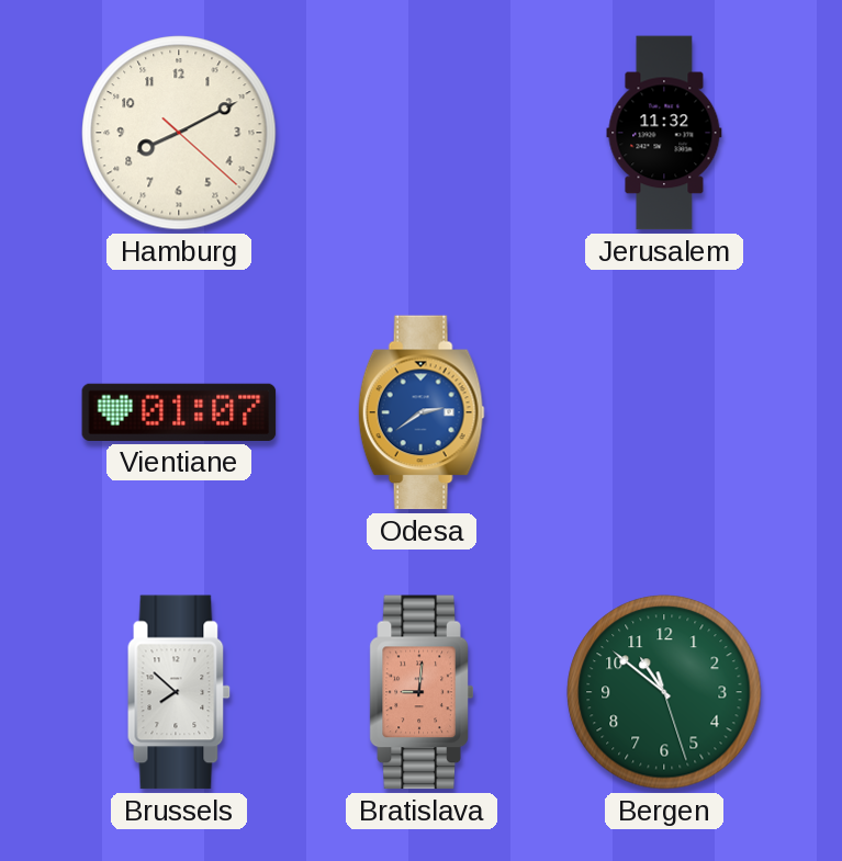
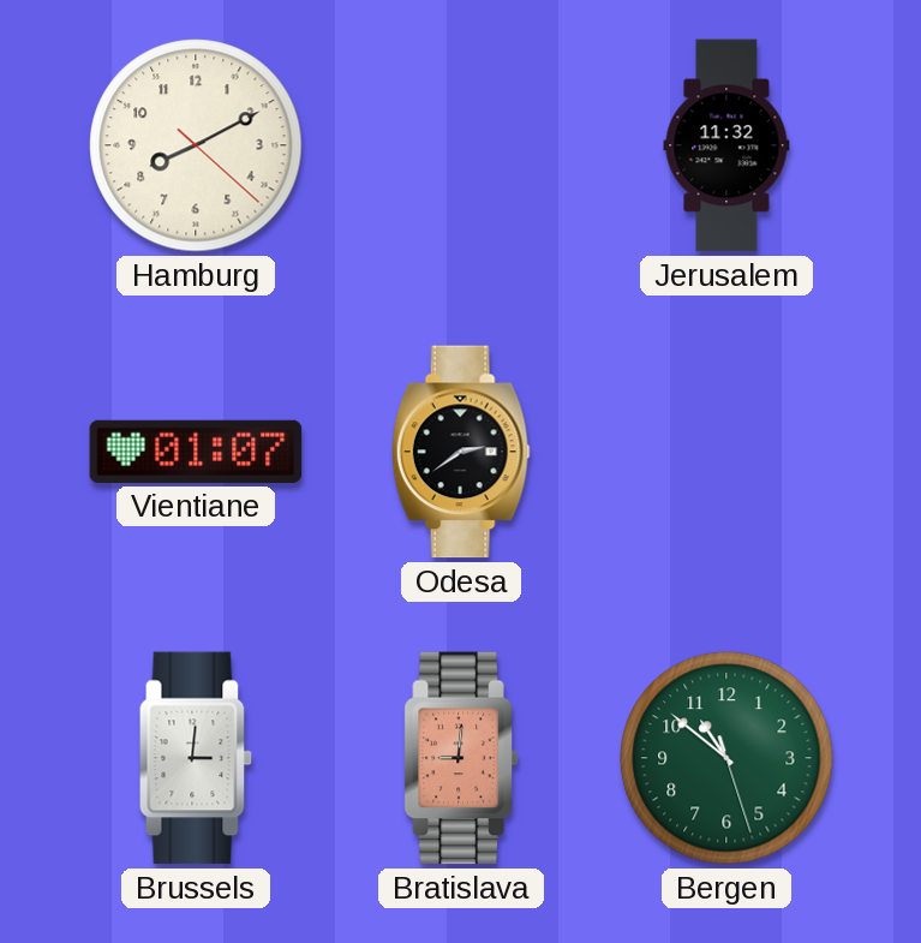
Odesa dial: blue -> black
Brussels: 7:52 -> 3:01
